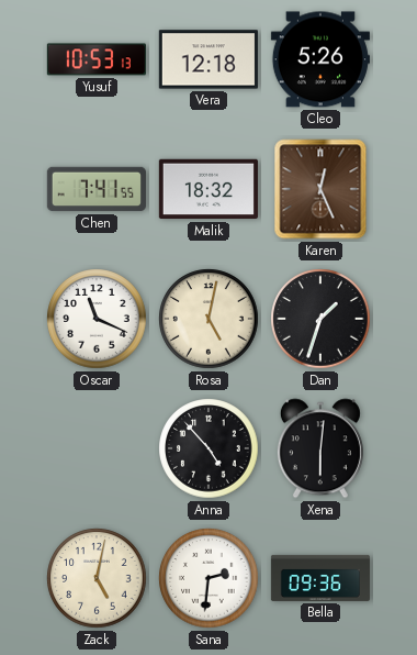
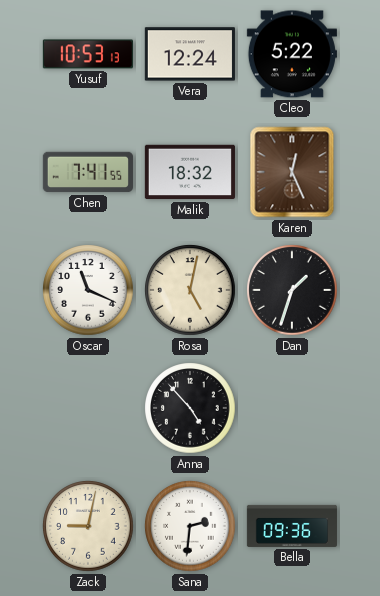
Vera: 12:18 -> 12:24
Cleo: 5:26 -> 5:22
Xena: 6:01 -> none
Zack: 5:02 -> 9:02
